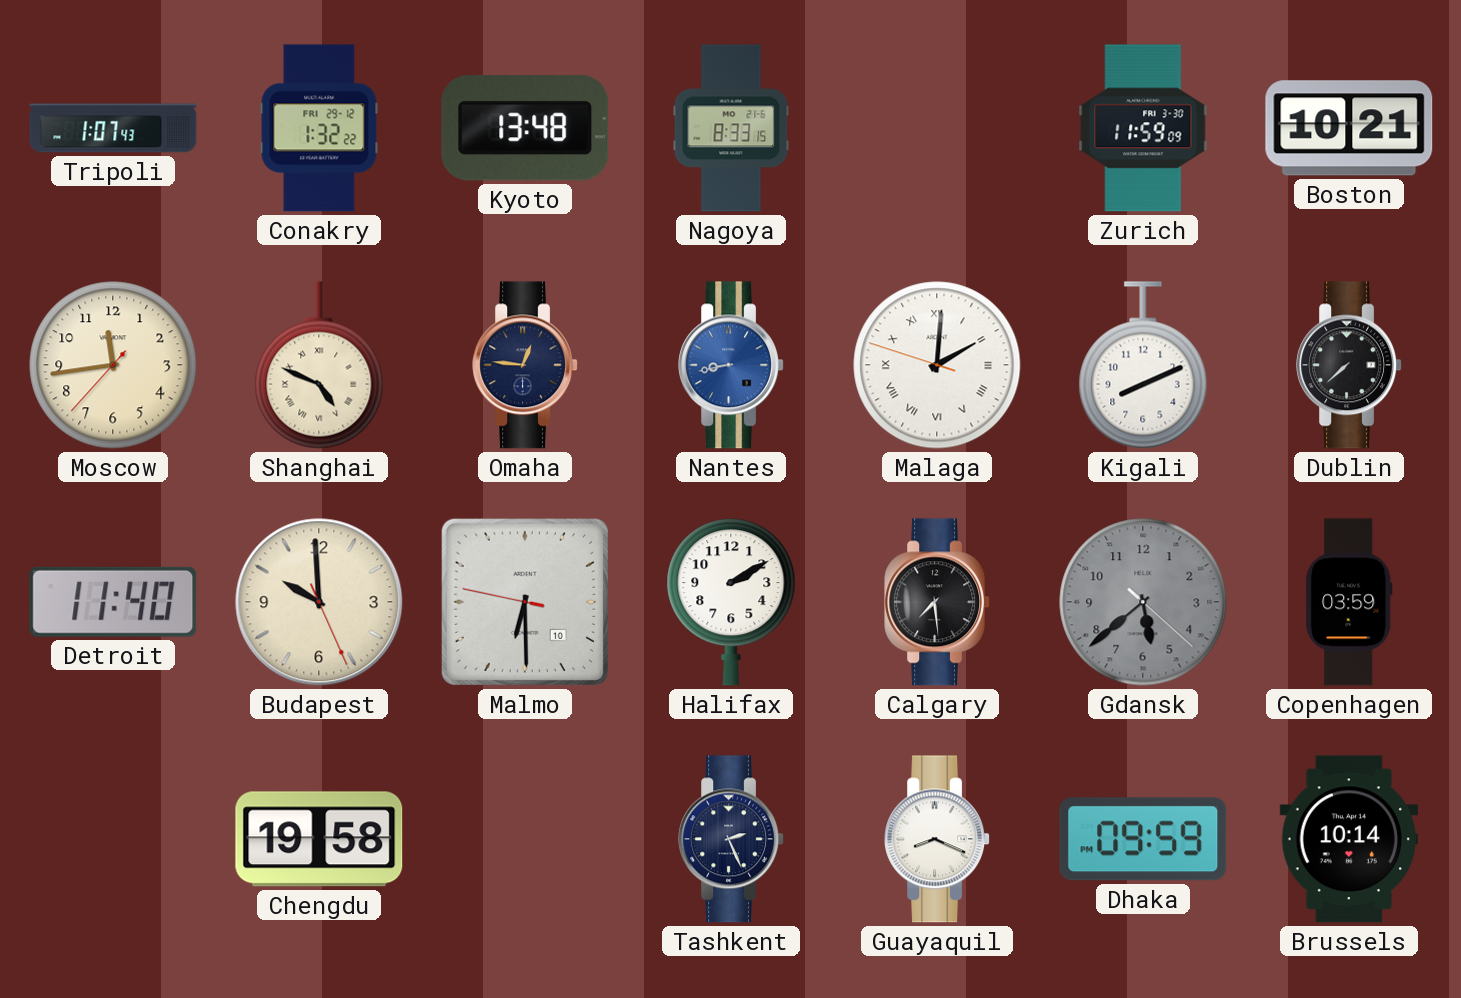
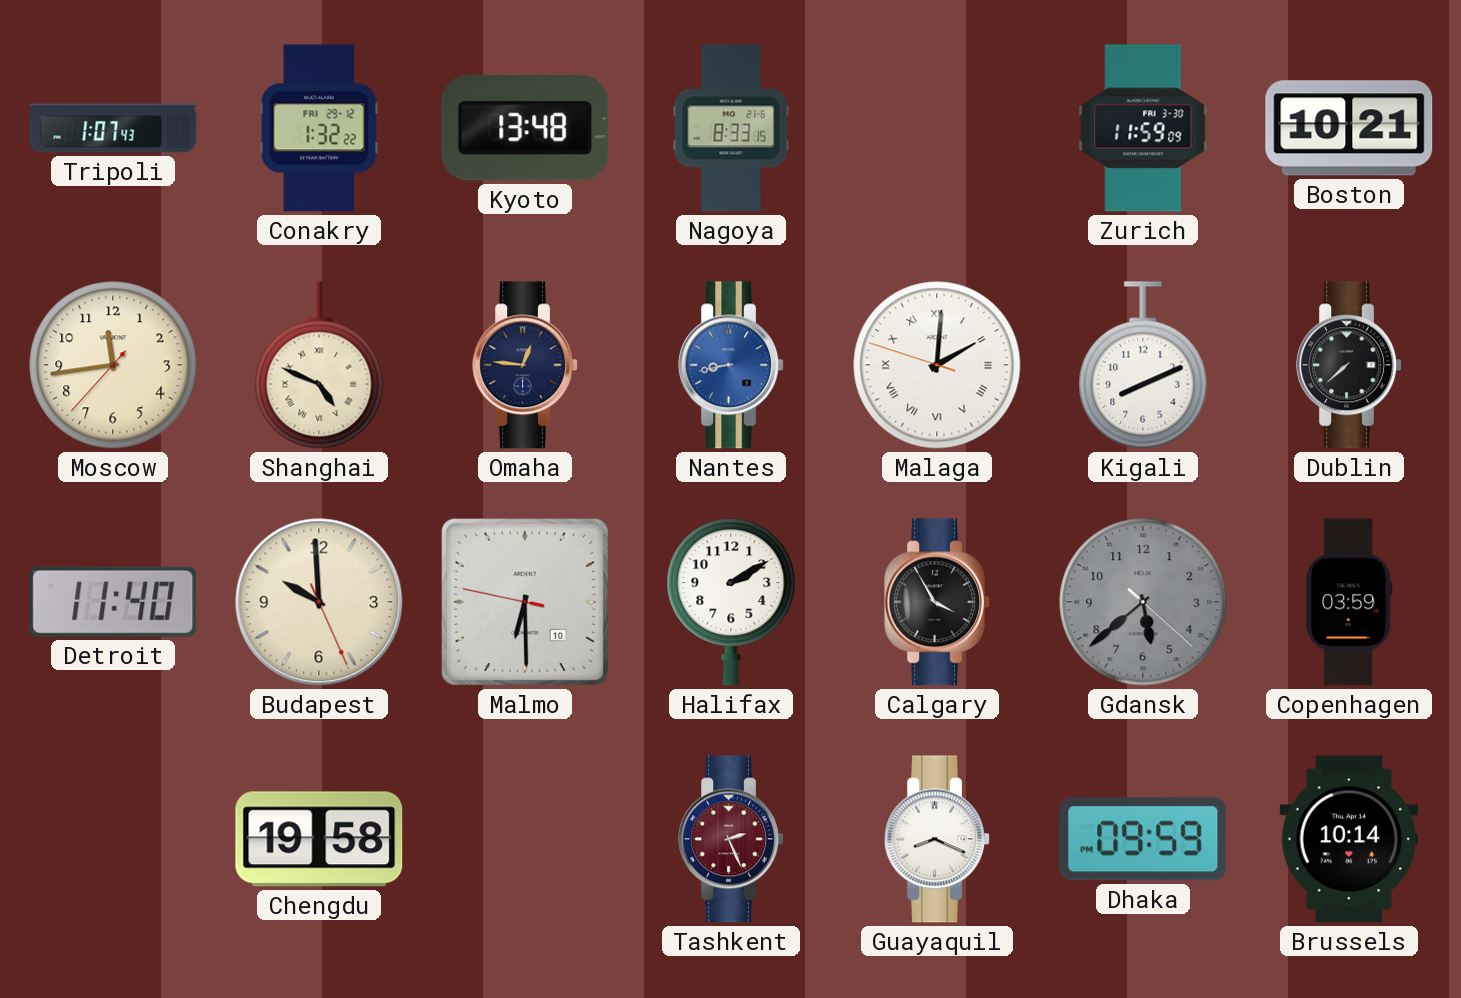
Calgary: 7:29 -> 3:55
Tashkent dial: navy -> burgundy
